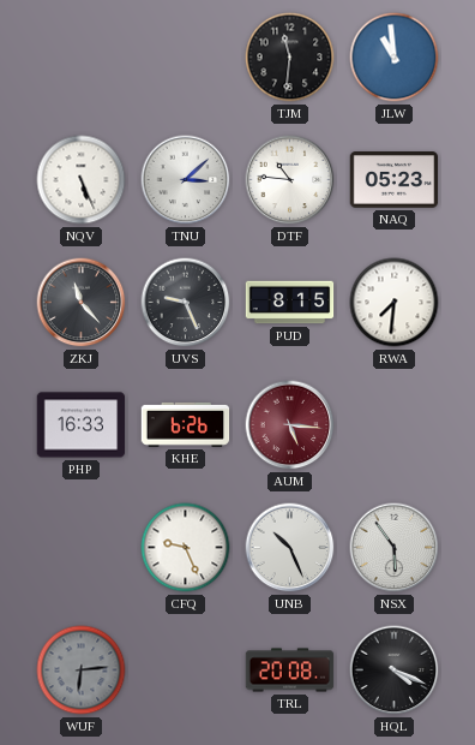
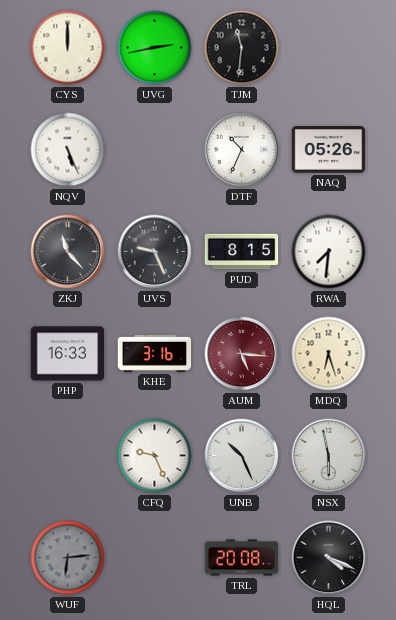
CYS: none -> 12:00
UVG: none -> 2:43
JLW: 10:59 -> none
TNU: 3:08 -> none
DTF: 10:46 -> 10:34
NAQ: 05:23 -> 05:26
KHE: 6:26 -> 3:16
MDQ: none -> 6:27
NSX: 5:54 -> 5:58
